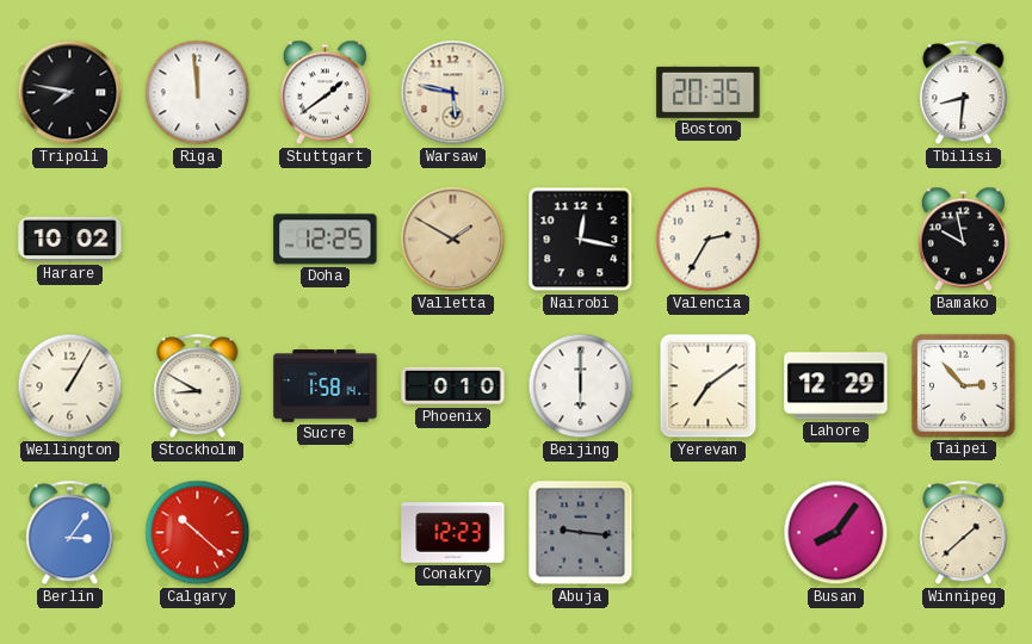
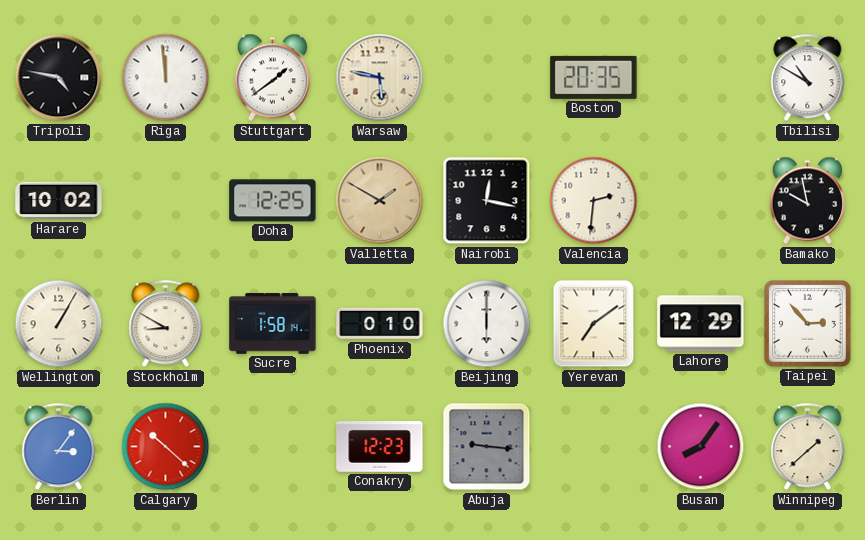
Tripoli: 7:47 -> 4:47
Tbilisi: 8:31 -> 10:50
Valencia: 2:35 -> 2:31
